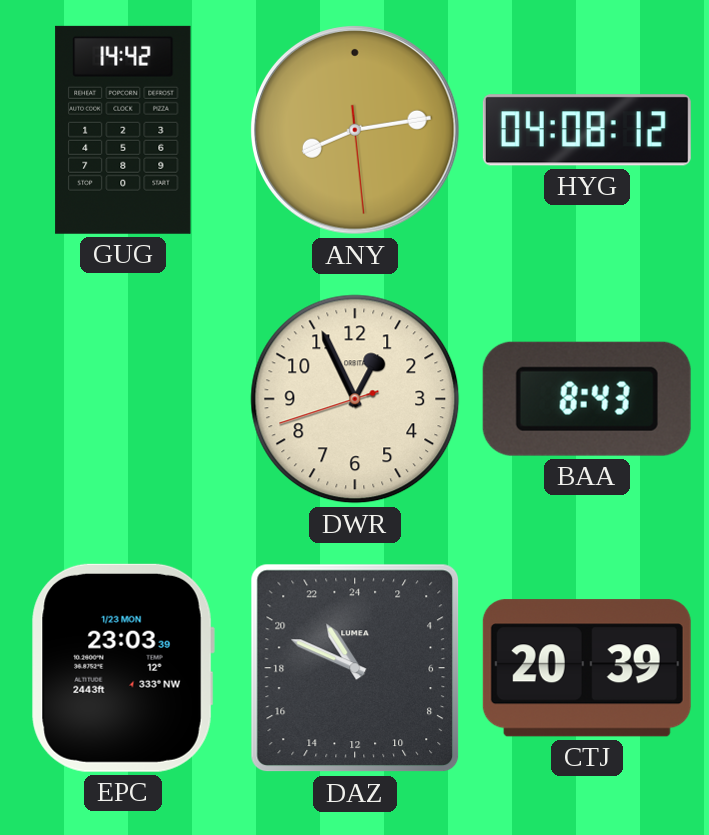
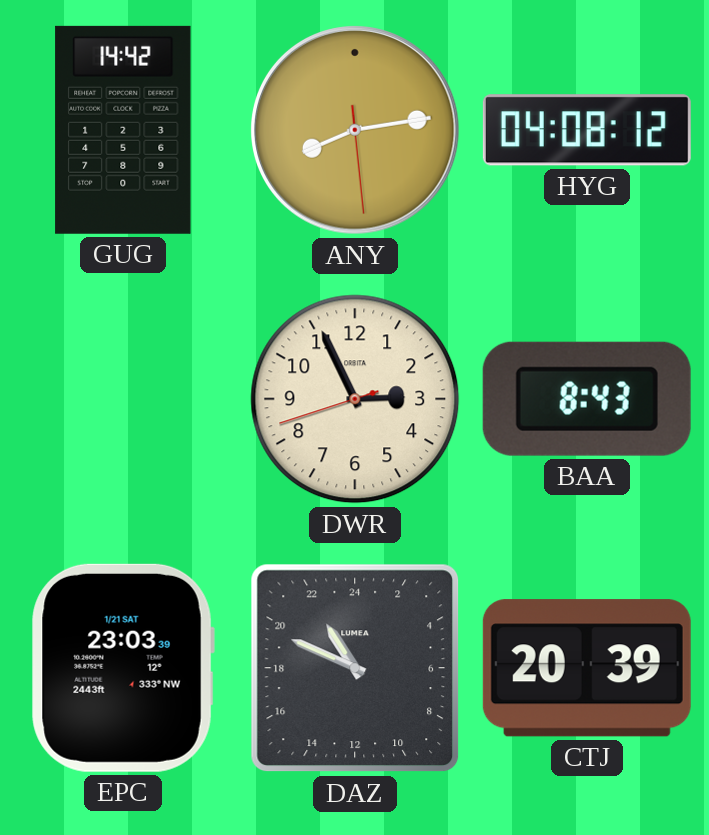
DWR: 12:55 -> 2:55
EPC date: 1/23 MON -> 1/21 SAT
